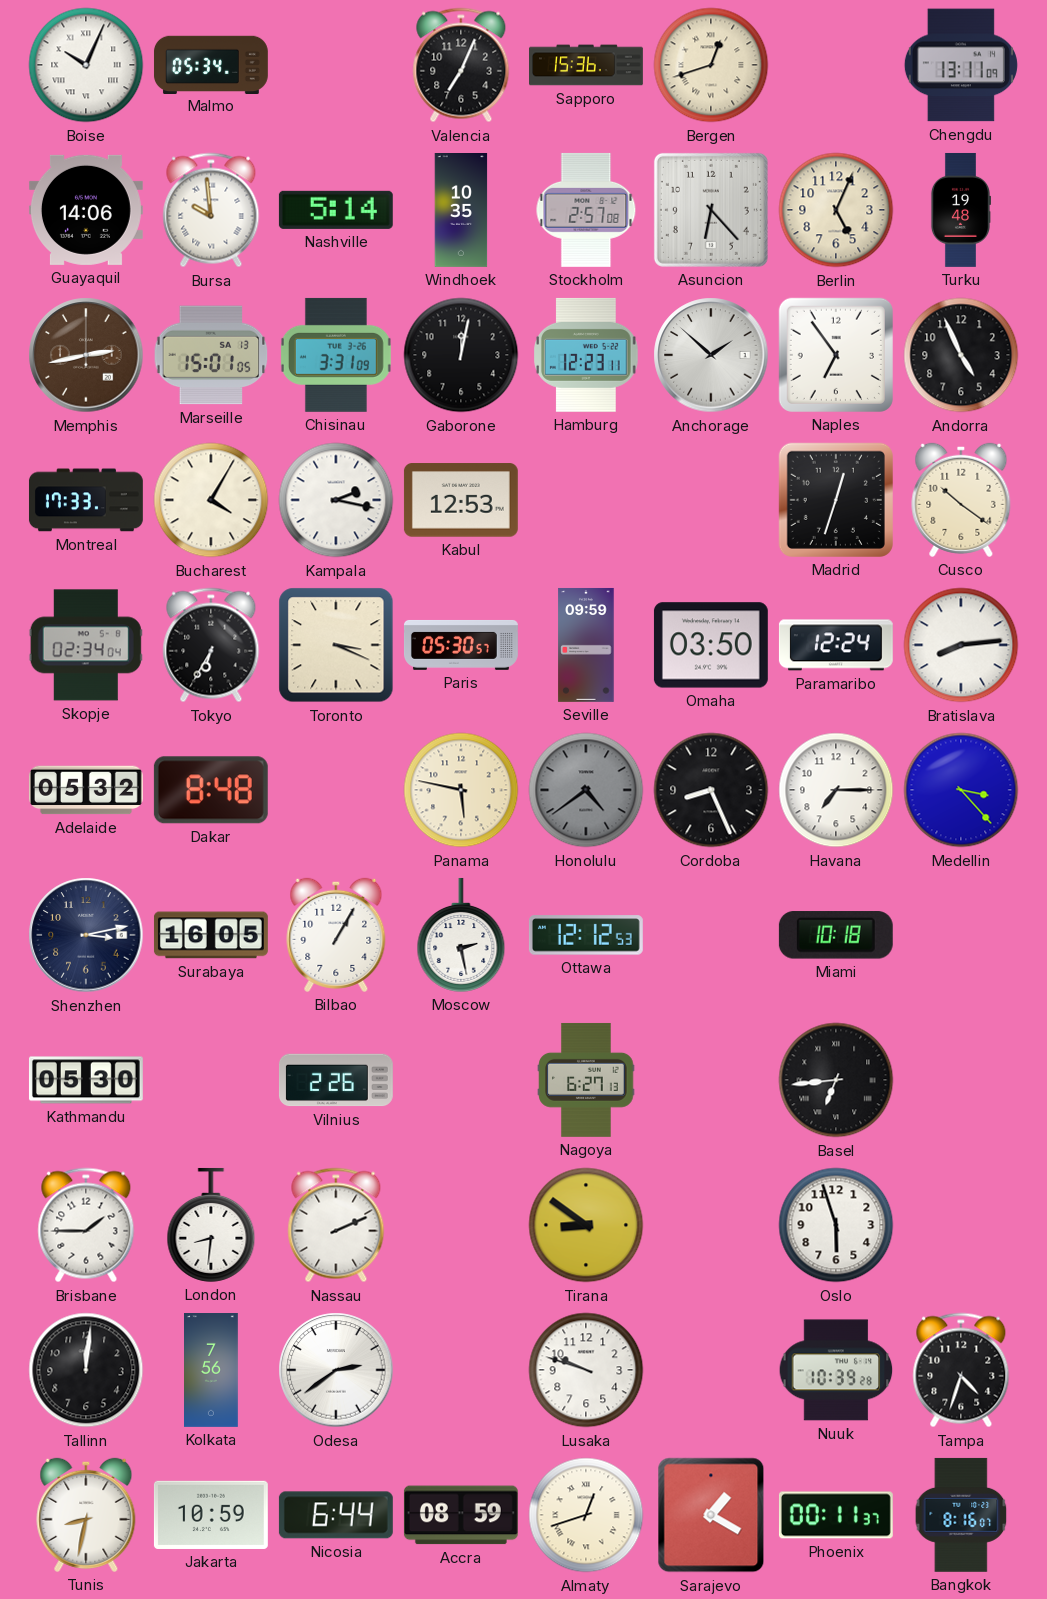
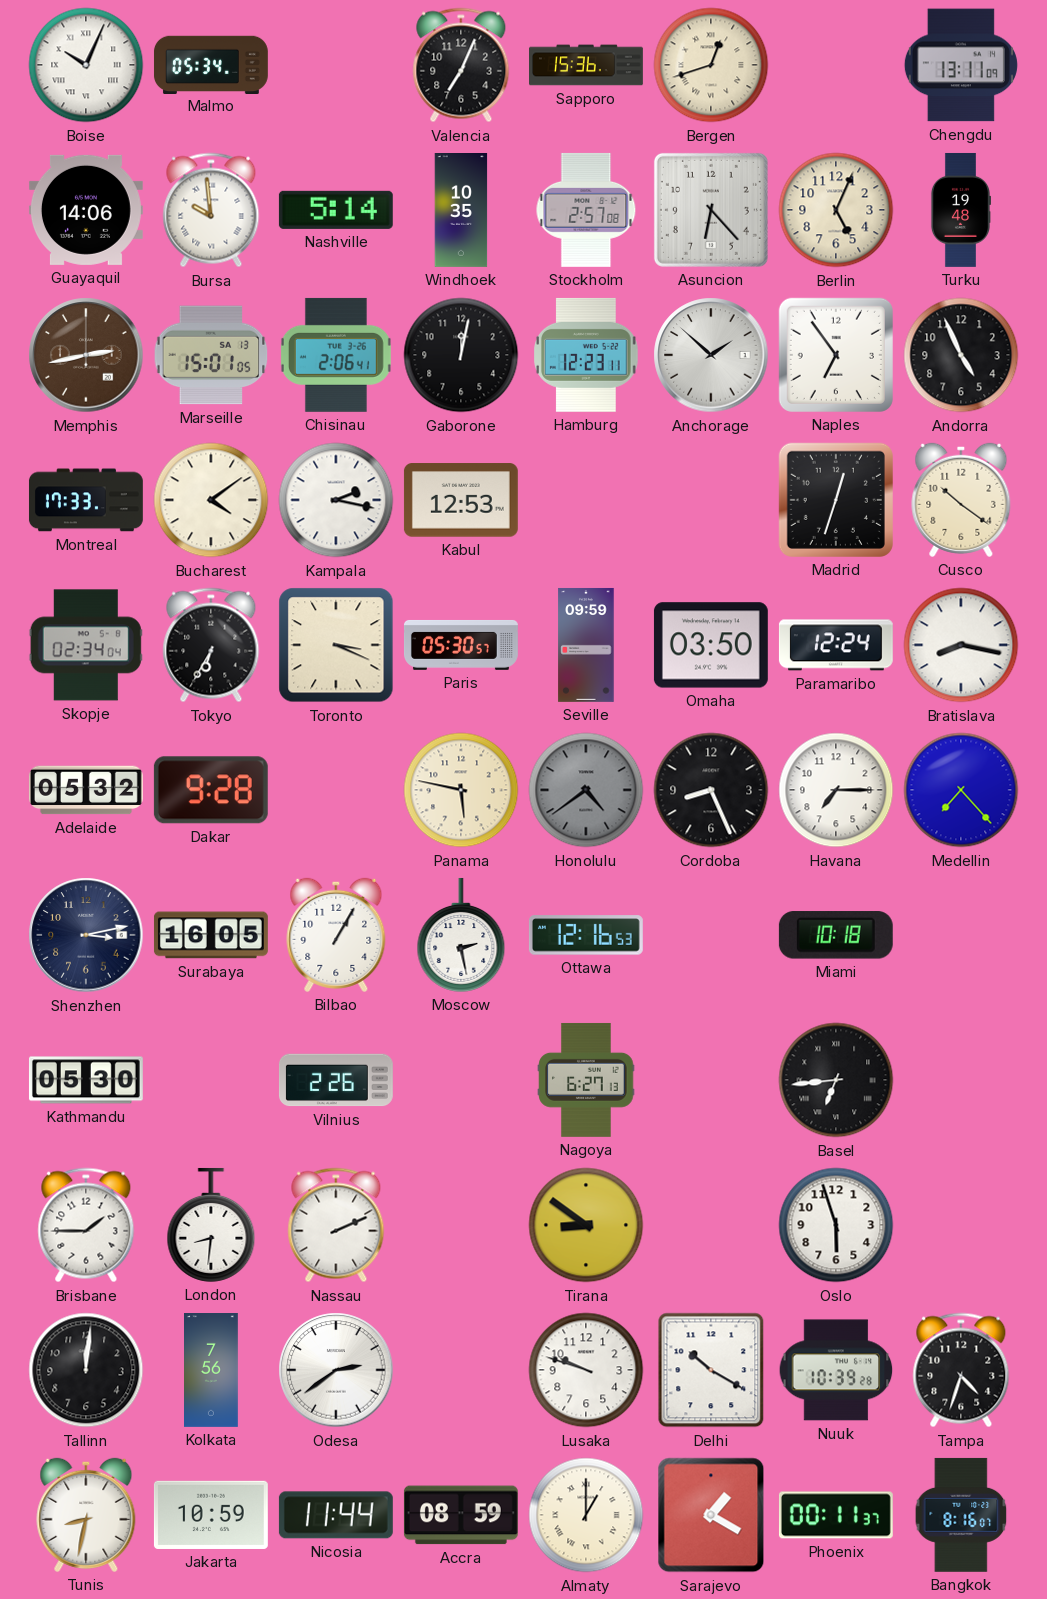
Chisinau: 3:31 -> 2:06
Bucharest: 4:05 -> 4:09
Bratislava: 8:14 -> 8:17
Dakar: 8:48 -> 9:28
Medellin: 3:23 -> 7:23
Ottawa: 12:12 -> 12:16
Delhi: none -> 10:20
Nicosia: 6:44 -> 11:44
Almaty: 12:42 -> 1:00
